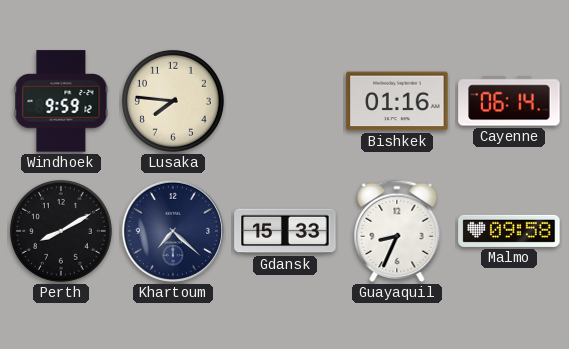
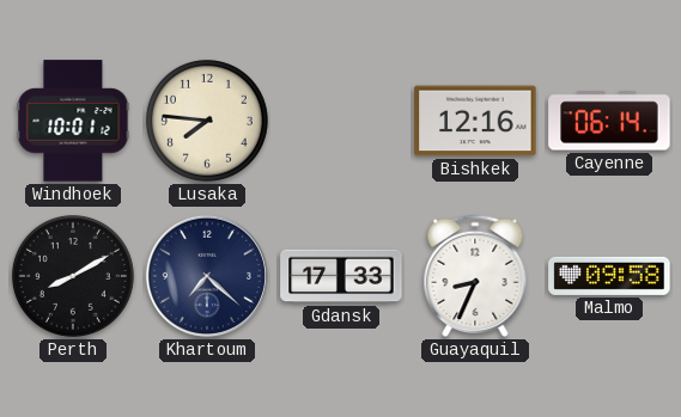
Windhoek: 9:59 -> 10:01
Bishkek: 01:16 -> 12:16
Gdansk: 15:33 -> 17:33
